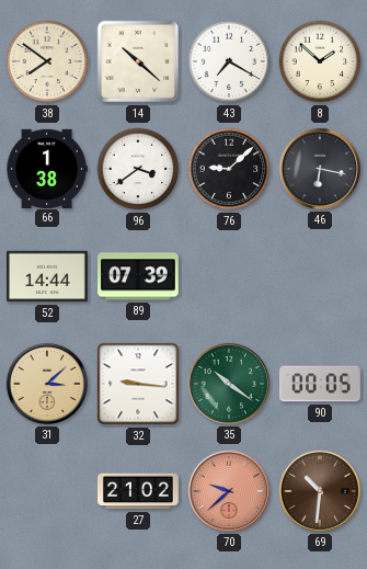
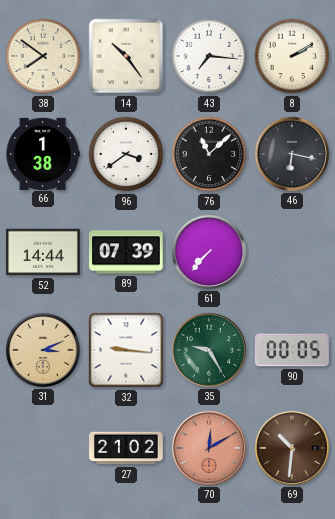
14: 10:22 -> 10:24
43: 7:20 -> 7:16
8: 1:52 -> 2:10
76: 9:08 -> 11:08
61: none -> 7:37
31: 3:08 -> 3:11
35: 10:21 -> 9:25
70: 9:38 -> 12:10
